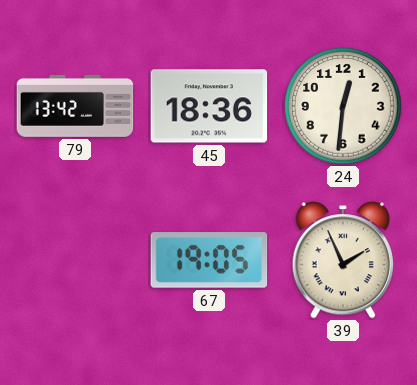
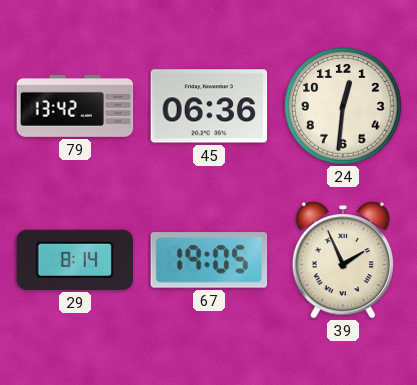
45: 18:36 -> 06:36
29: none -> 8:14
